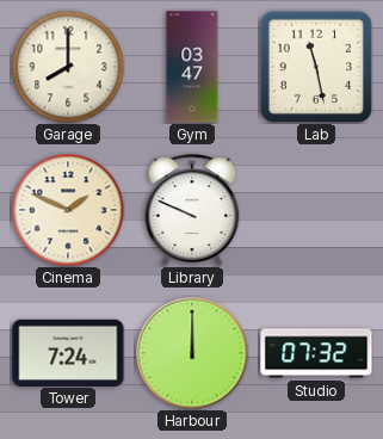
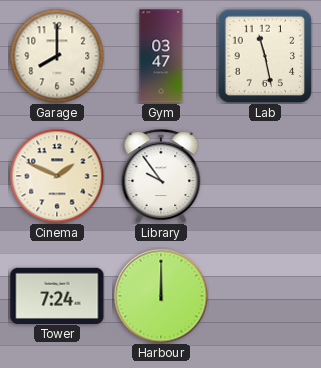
Library: 9:49 -> 9:54
Studio: 07:32 -> none
